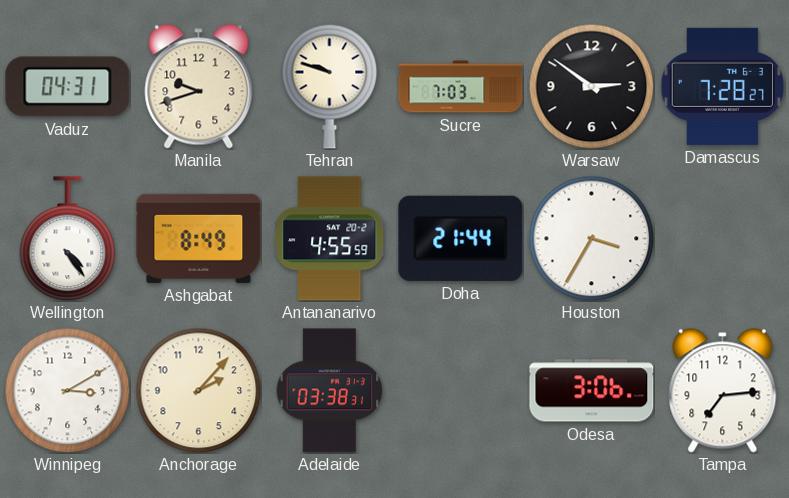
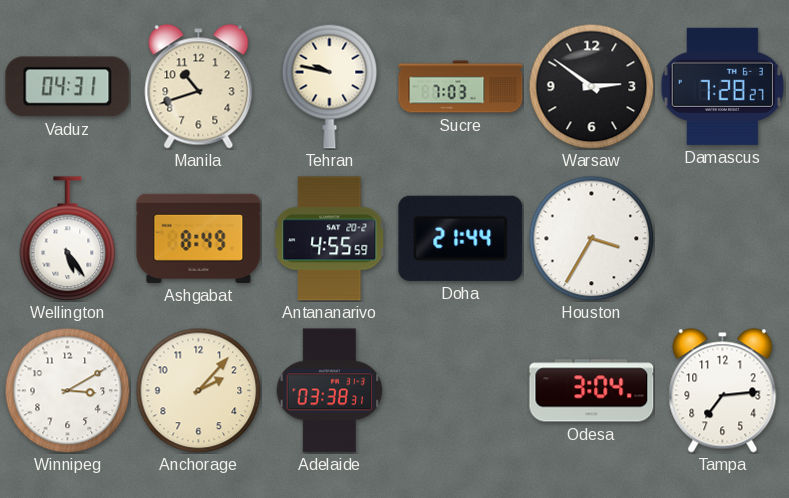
Manila: 9:42 -> 10:42
Tehran: 9:48 -> 9:47
Wellington: 4:24 -> 5:24
Odesa: 3:06 -> 3:04
